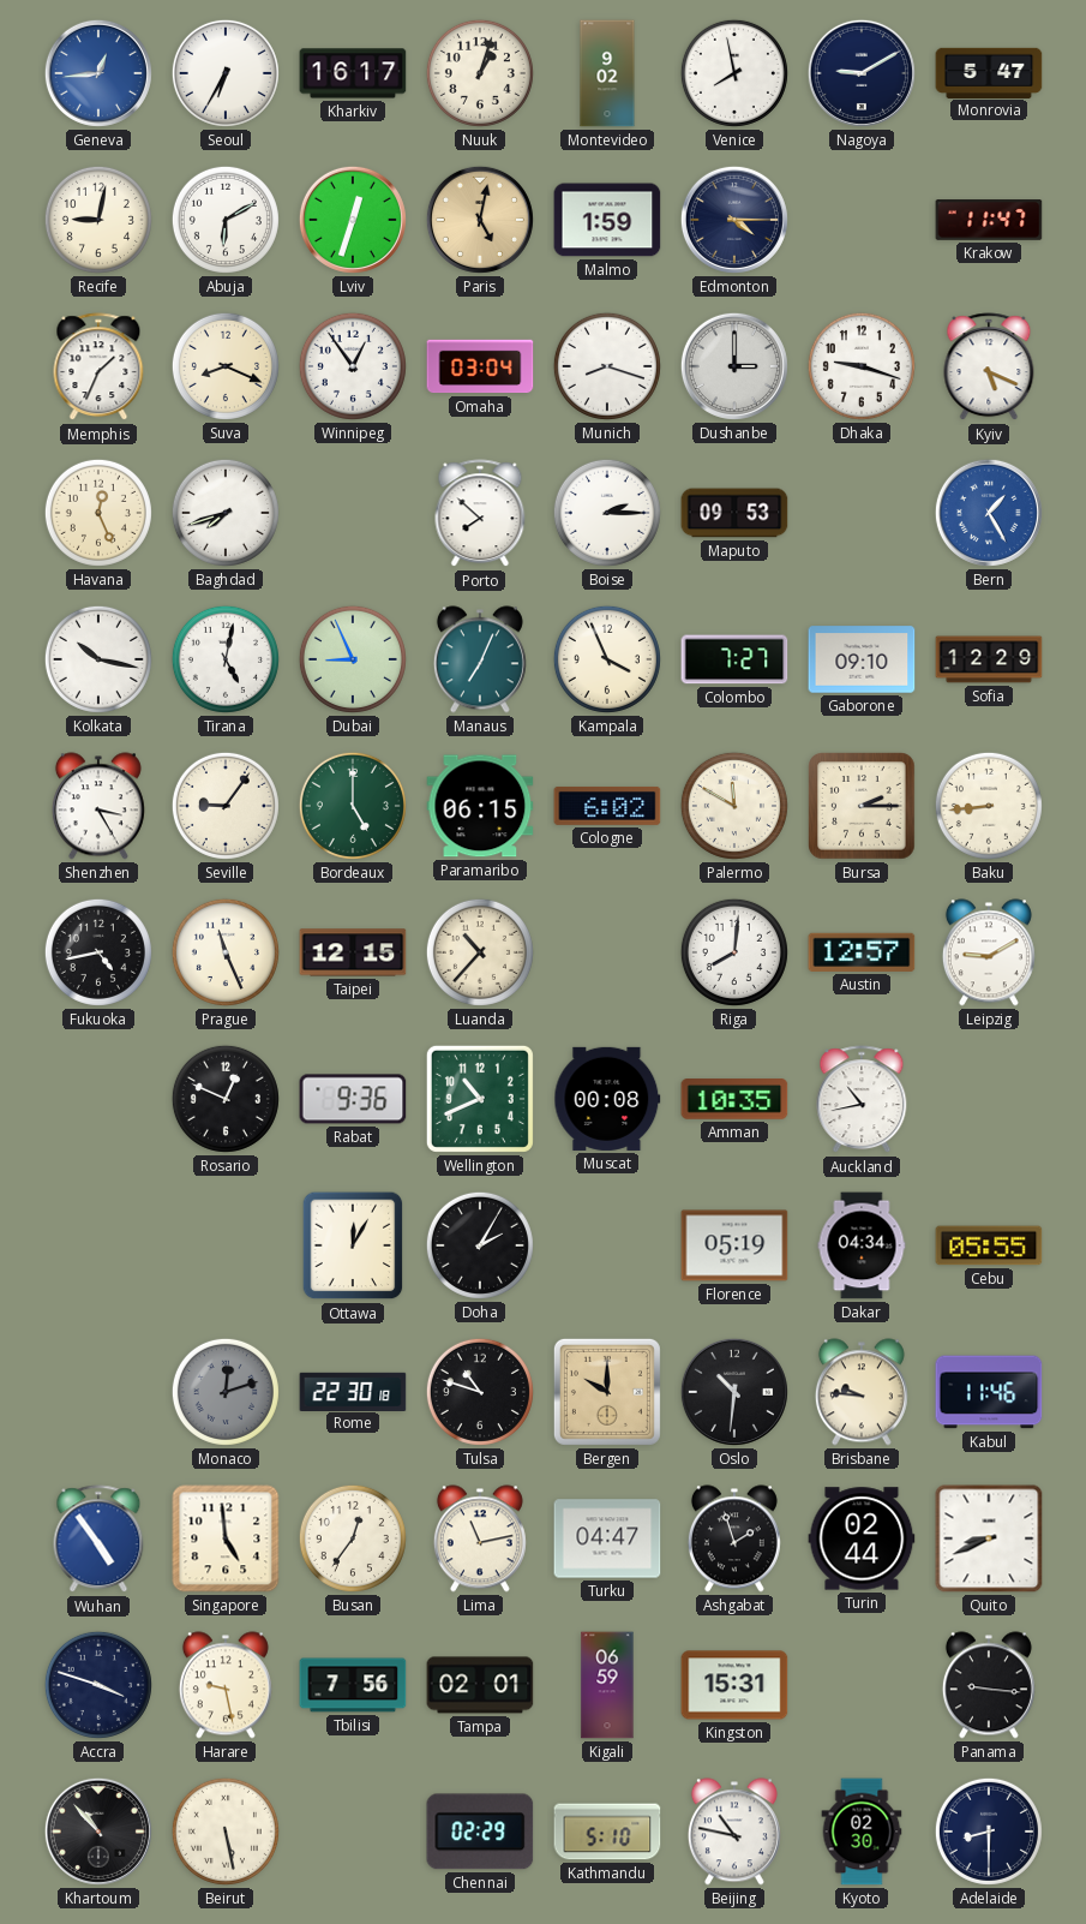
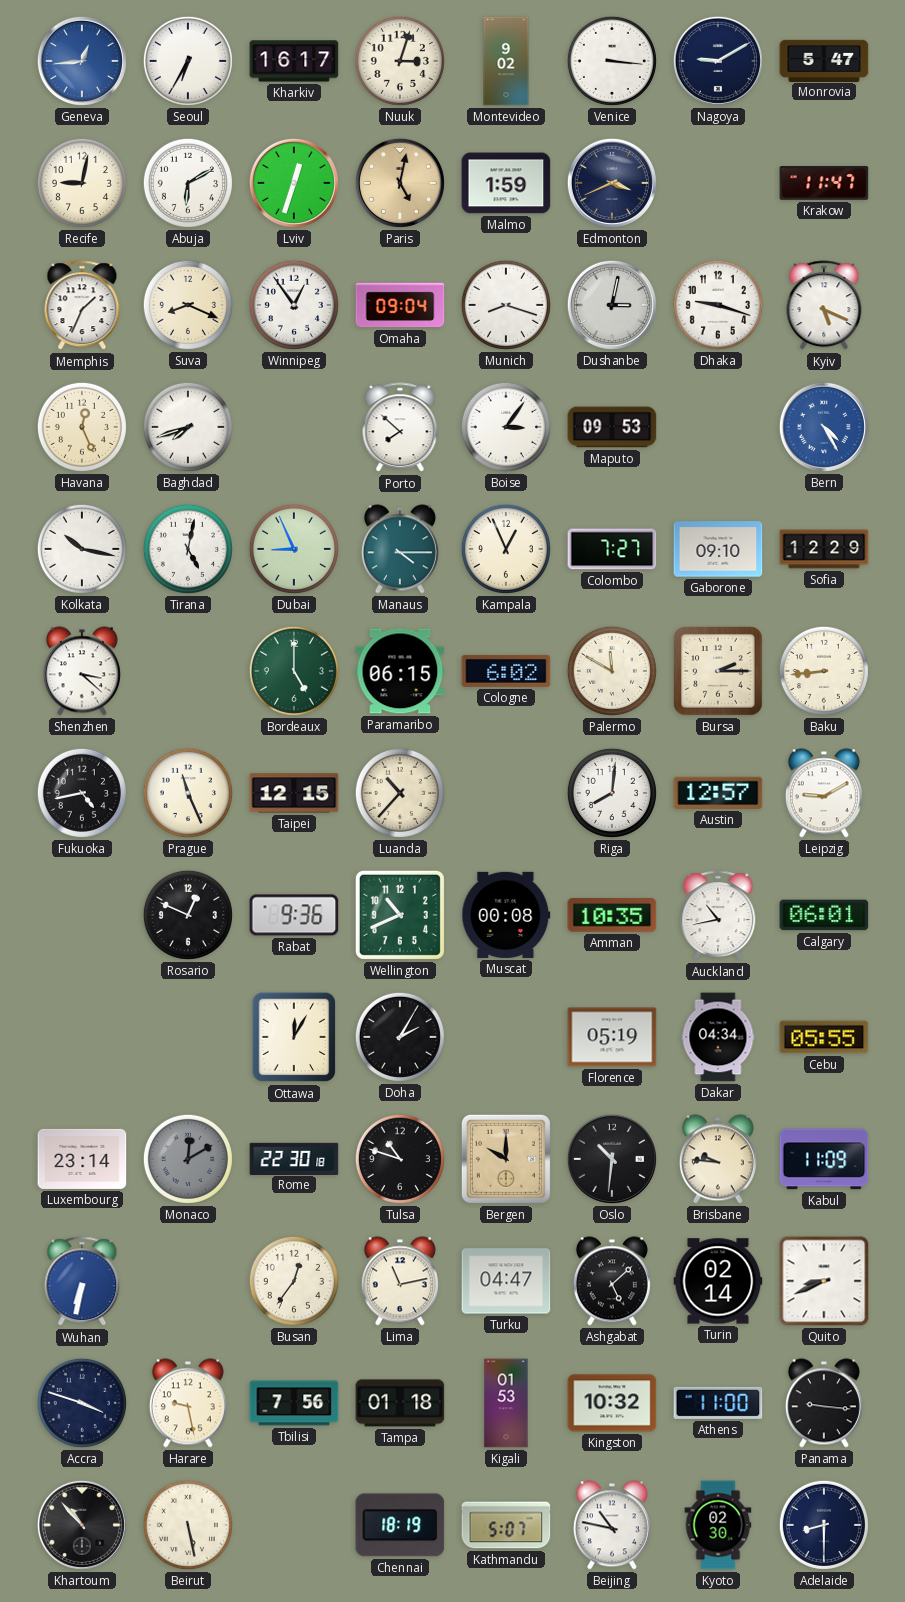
Nuuk: 1:03 -> 3:03
Venice: 7:58 -> 3:16
Edmonton: 4:15 -> 3:41
Omaha: 03:04 -> 09:04
Dushanbe: 3:00 -> 3:02
Boise: 2:15 -> 3:06
Bern: 1:25 -> 4:25
Manaus: 7:04 -> 4:15
Kampala: 3:56 -> 12:56
Shenzhen: 3:25 -> 3:22
Seville: 9:06 -> none
Calgary: none -> 06:01
Luxembourg: none -> 23:14
Monaco: 12:12 -> 12:10
Kabul: 11:46 -> 11:09
Wuhan: 4:54 -> 6:32
Singapore: 4:59 -> none
Ashgabat: 1:57 -> 5:08
Turin: 02:44 -> 02:14
Tampa: 02:01 -> 01:18
Kigali: 06:59 -> 01:53
Kingston: 15:31 -> 10:32
Athens: none -> 11:00
Chennai: 02:29 -> 18:19
Kathmandu: 5:10 -> 5:07
